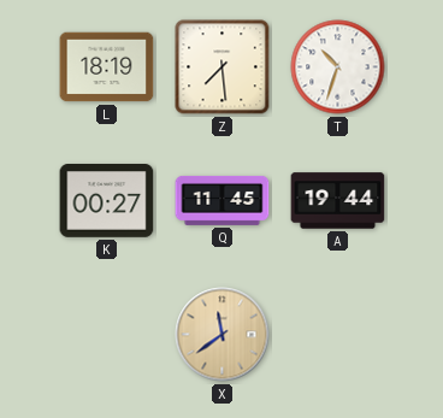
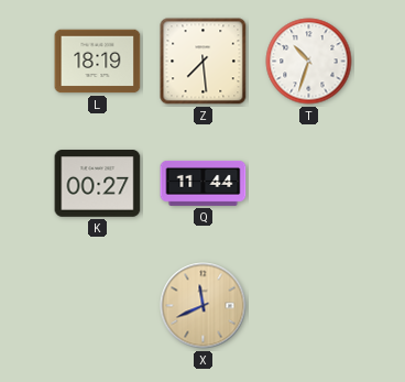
Q: 11:45 -> 11:44
A: 19:44 -> none
X: 11:39 -> 11:41
